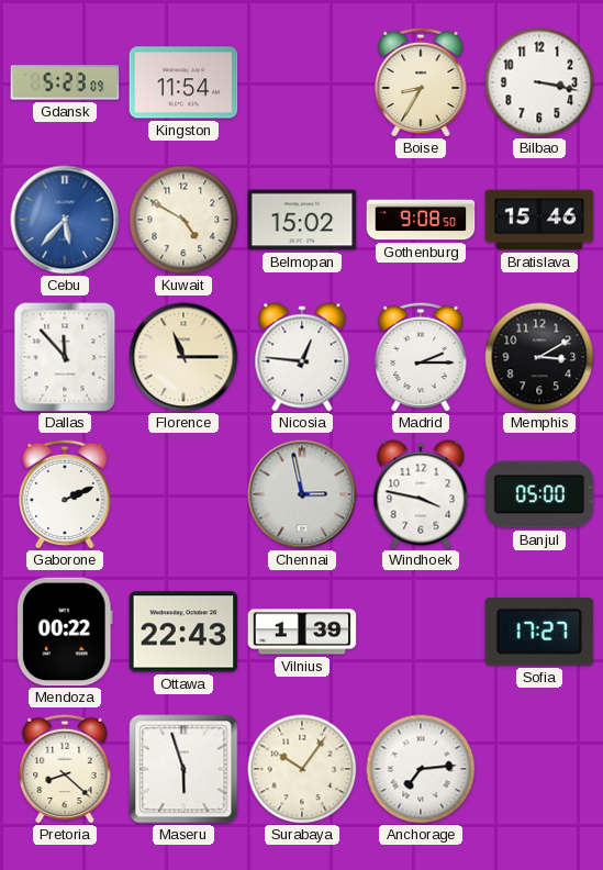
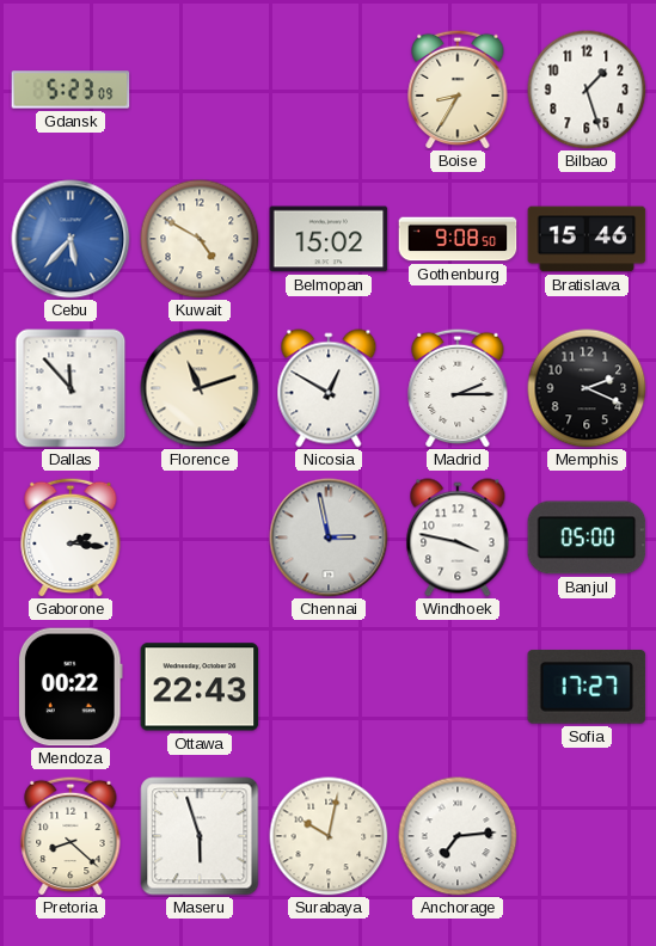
Kingston: 11:54 -> none
Bilbao: 3:17 -> 1:27
Florence: 11:15 -> 11:12
Nicosia: 12:46 -> 12:50
Memphis: 3:10 -> 2:19
Gaborone: 2:11 -> 2:16
Vilnius: 1:39 -> none
Surabaya: 10:06 -> 10:02
